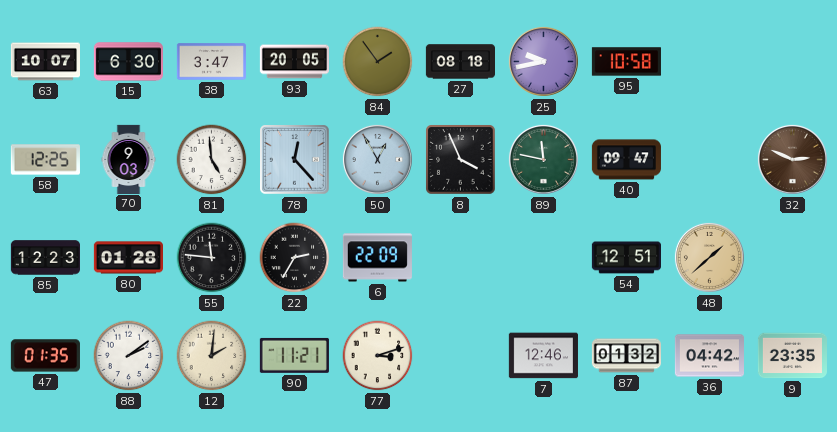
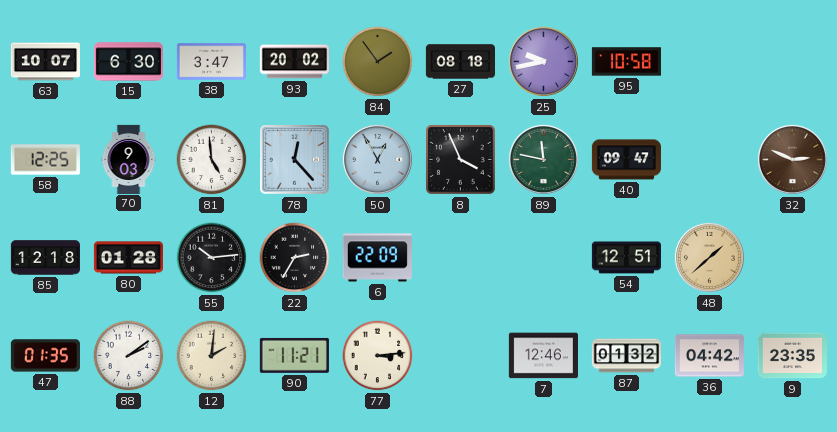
93: 20:05 -> 20:02
85: 12:23 -> 12:18
55: 11:46 -> 10:14
77: 3:12 -> 3:14
